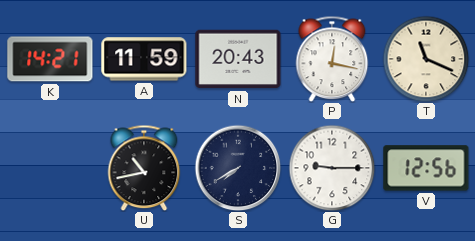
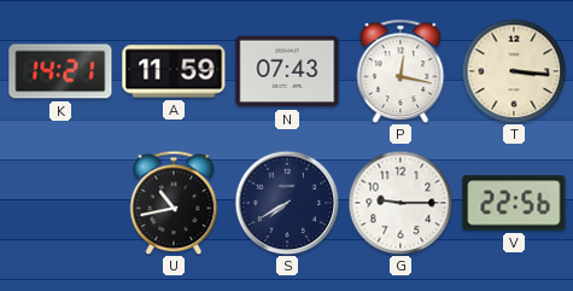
N: 20:43 -> 07:43
T: 11:19 -> 3:16
V: 12:56 -> 22:56
